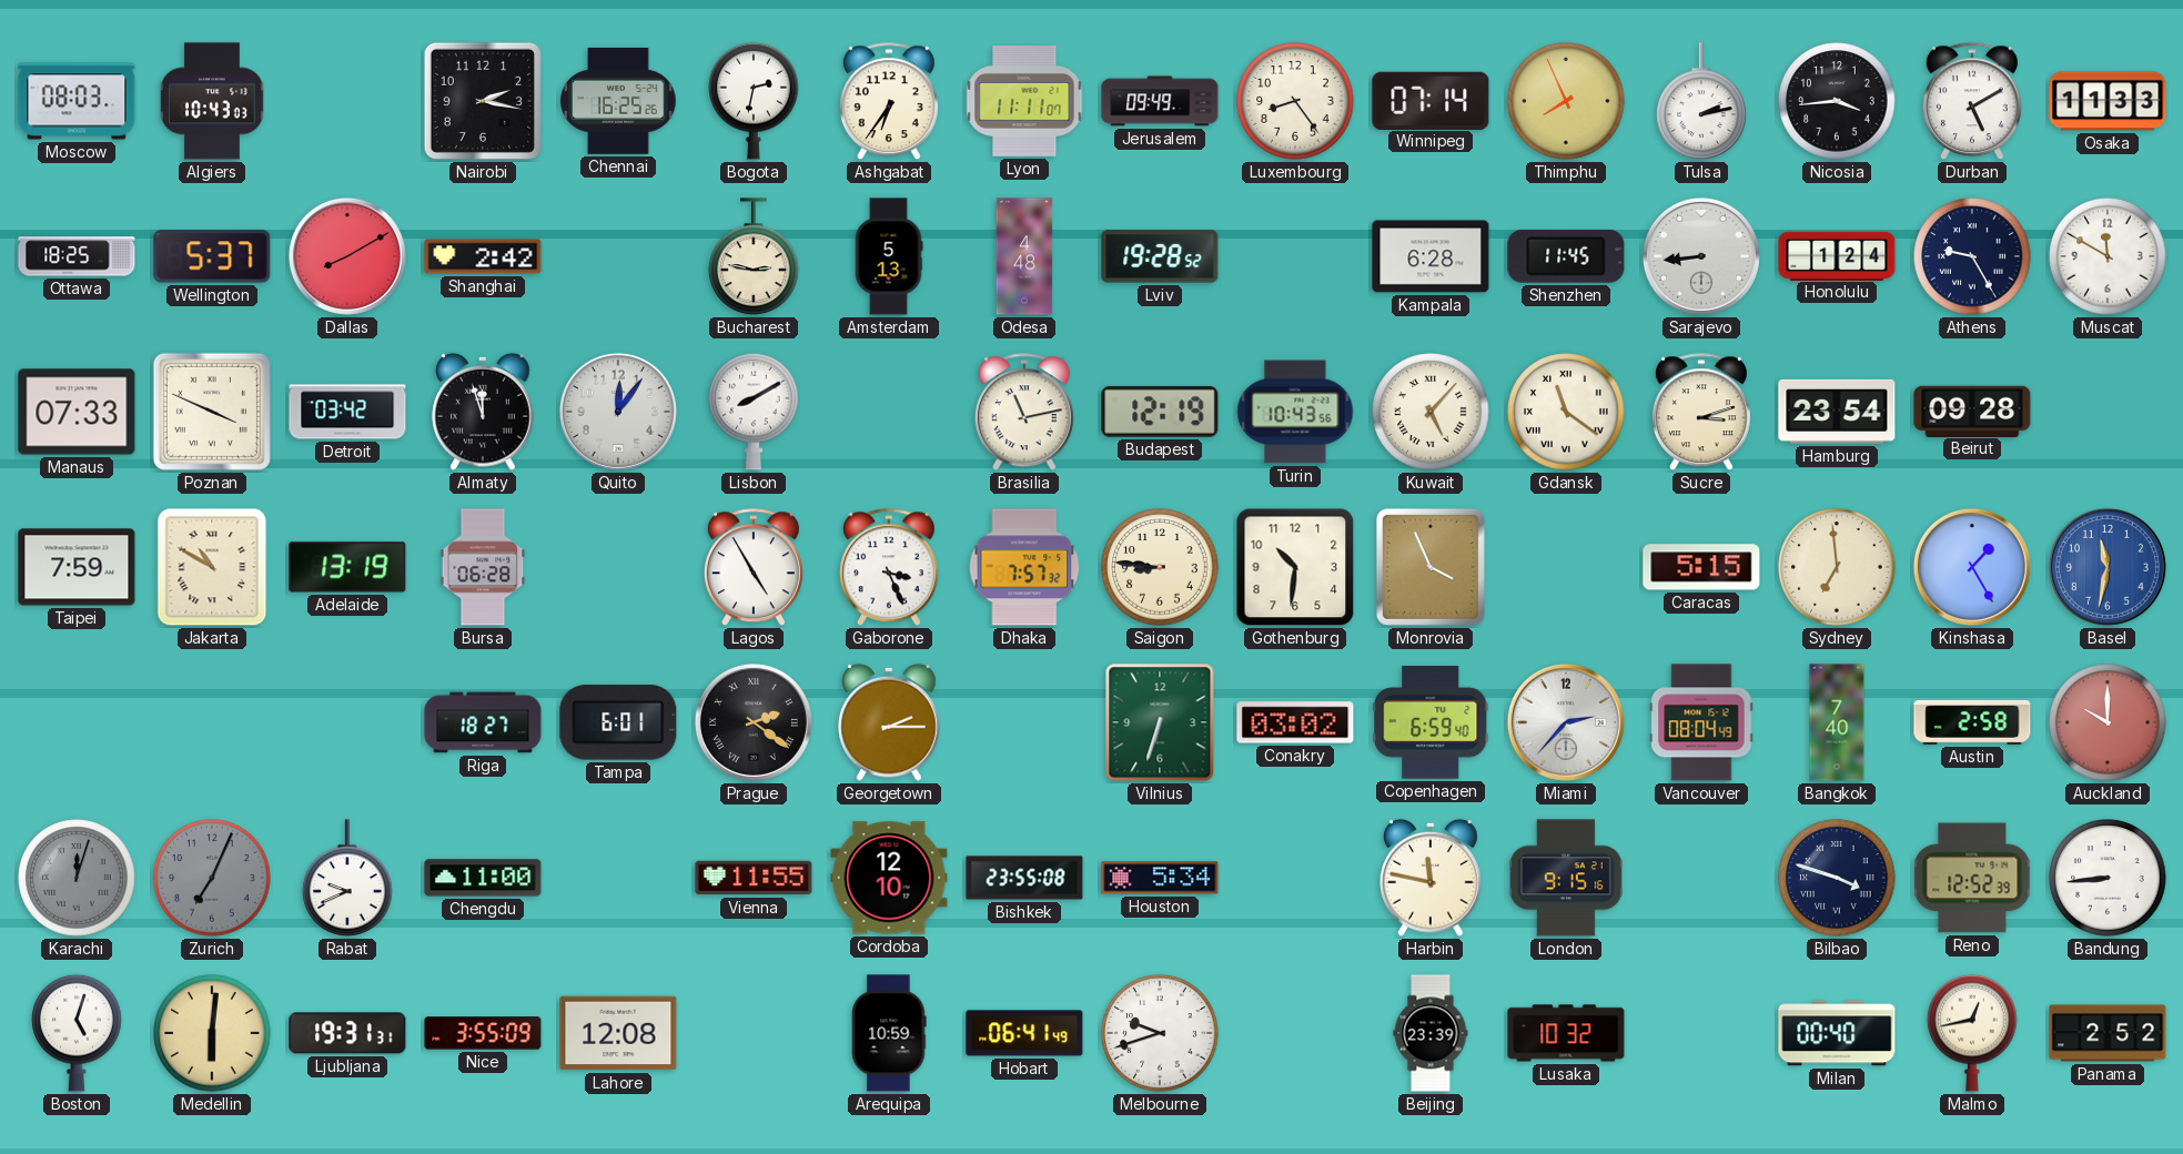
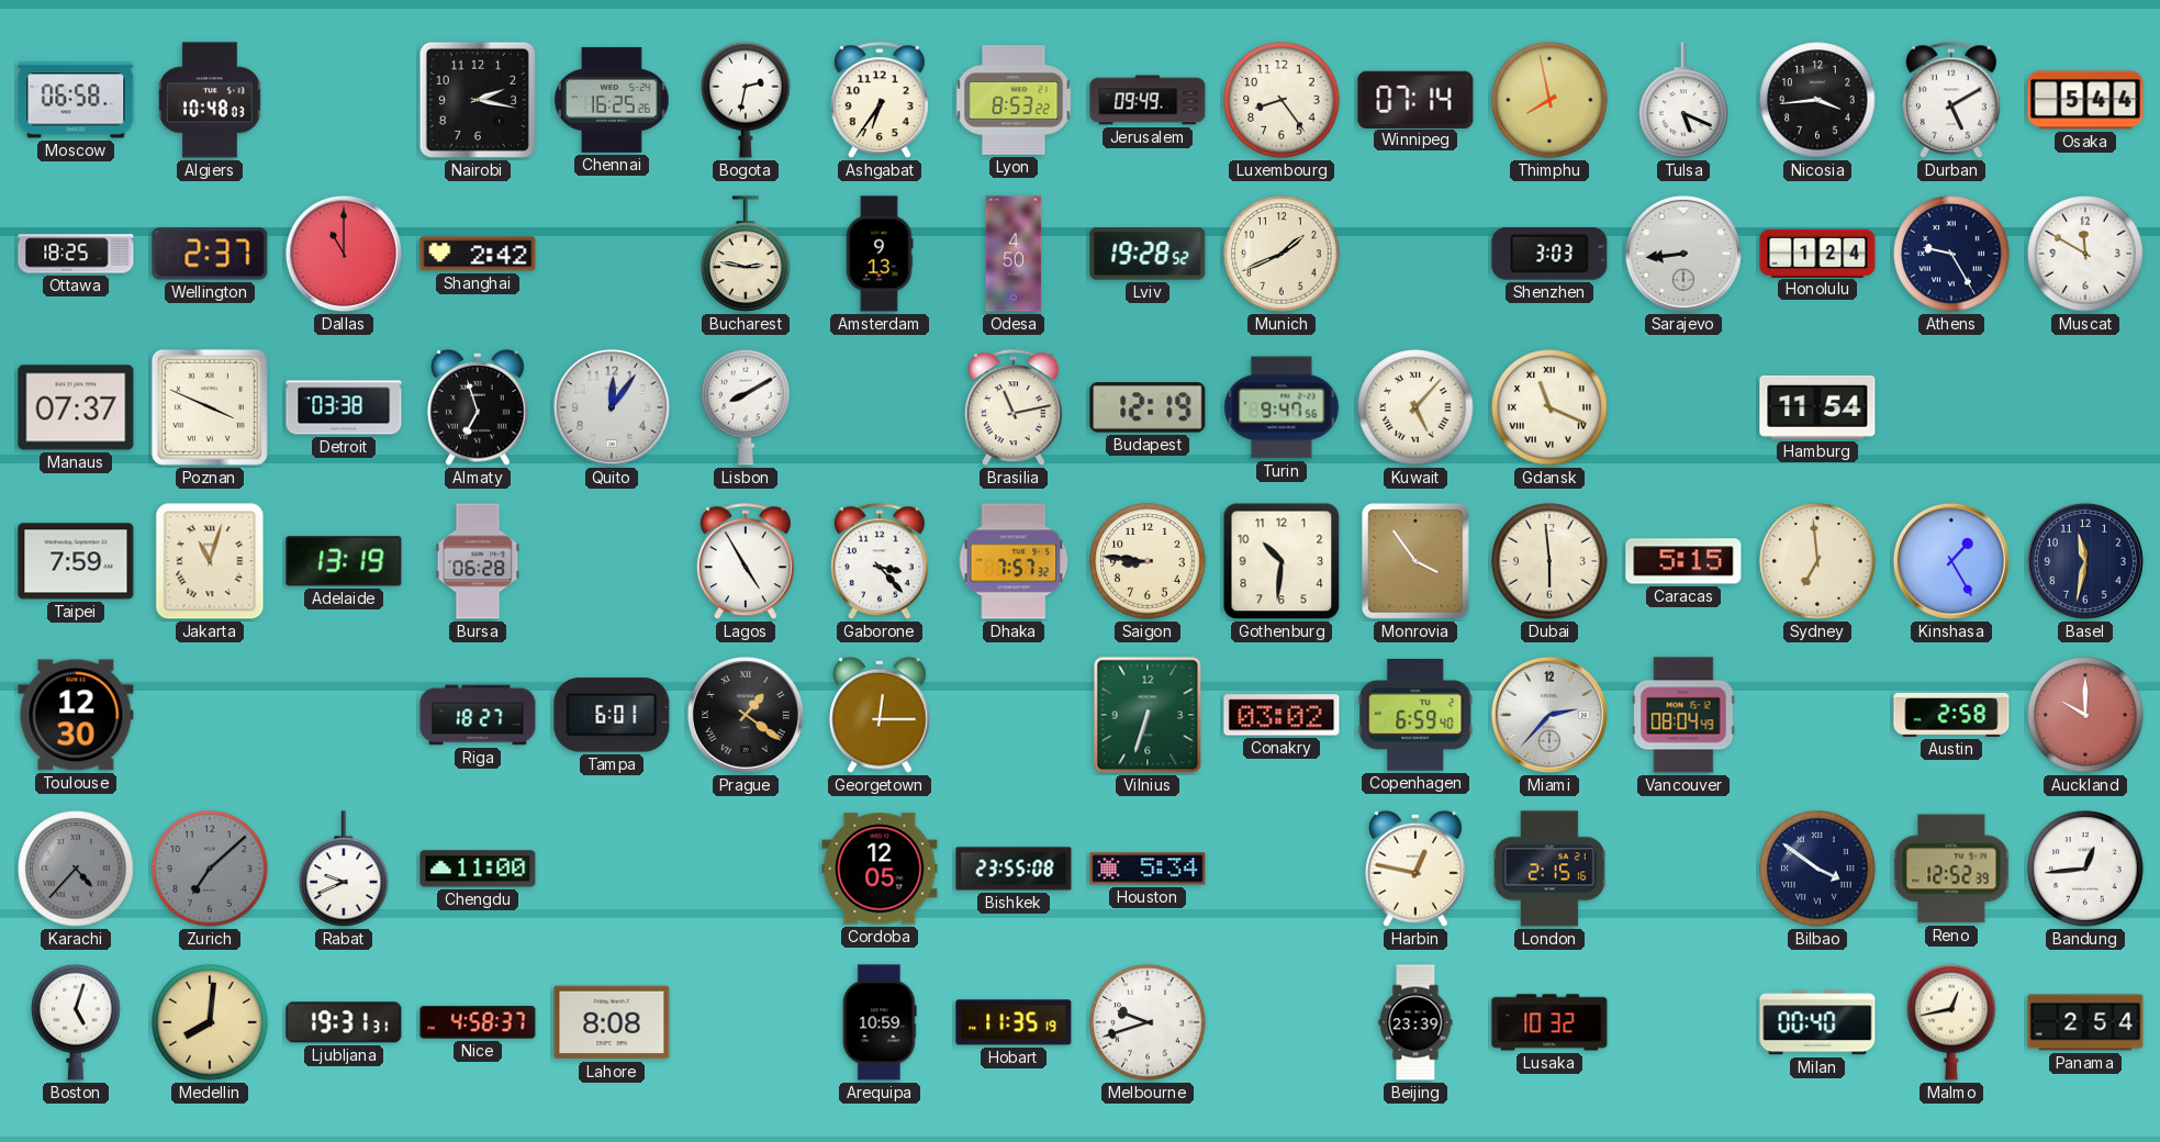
Moscow: 08:03 -> 06:58
Algiers: 10:43 -> 10:48
Lyon: 11:11 -> 8:53
Thimphu: 7:56 -> 7:58
Tulsa: 2:13 -> 5:19
Osaka: 11:33 -> 5:44
Wellington: 5:37 -> 2:37
Dallas: 8:10 -> 11:00
Amsterdam: 5:13 -> 9:13
Odesa: 4:48 -> 4:50
Munich: none -> 1:41
Kampala: 6:28 -> none
Shenzhen: 11:45 -> 3:03
Manaus: 07:33 -> 07:37
Detroit: 03:42 -> 03:38
Almaty: 11:57 -> 6:57
Turin: 10:43 -> 9:47
Gdansk: 11:21 -> 11:19
Sucre: 3:12 -> none
Hamburg: 23:54 -> 11:54
Beirut: 09:28 -> none
Jakarta: 10:50 -> 11:03
Gaborone: 3:26 -> 3:23
Monrovia: 3:56 -> 3:54
Dubai: none -> 5:59
Basel dial: blue -> navy
Toulouse: none -> 12:30
Prague: 2:21 -> 1:21
Georgetown: 2:15 -> 12:15
Bangkok: 7:40 -> none
Karachi: 12:03 -> 4:37
Zurich: 7:04 -> 7:08
Vienna: 11:55 -> none
Cordoba: 12:10 -> 12:05
Harbin: 11:47 -> 12:47
London: 9:15 -> 2:15
Bilbao: 3:48 -> 3:51
Bandung: 8:44 -> 12:44
Medellin: 6:01 -> 8:01
Nice: 3:55 -> 4:58
Lahore: 12:08 -> 8:08
Hobart: 06:41 -> 11:35
Panama: 2:52 -> 2:54
